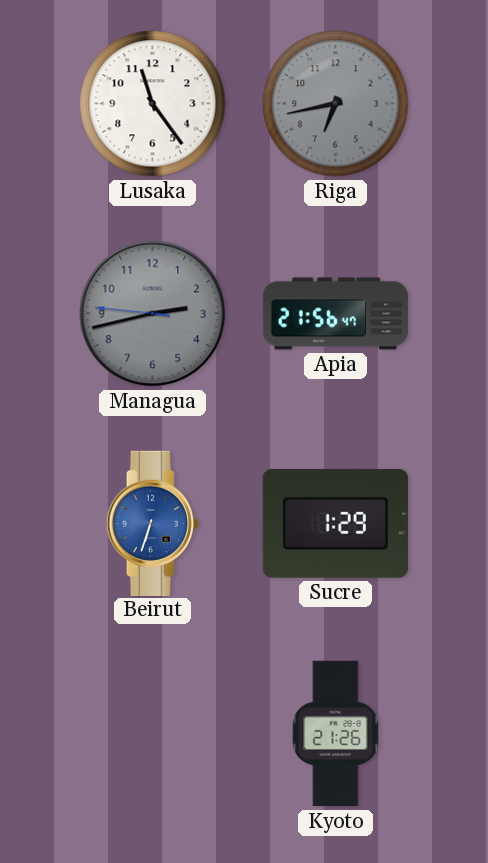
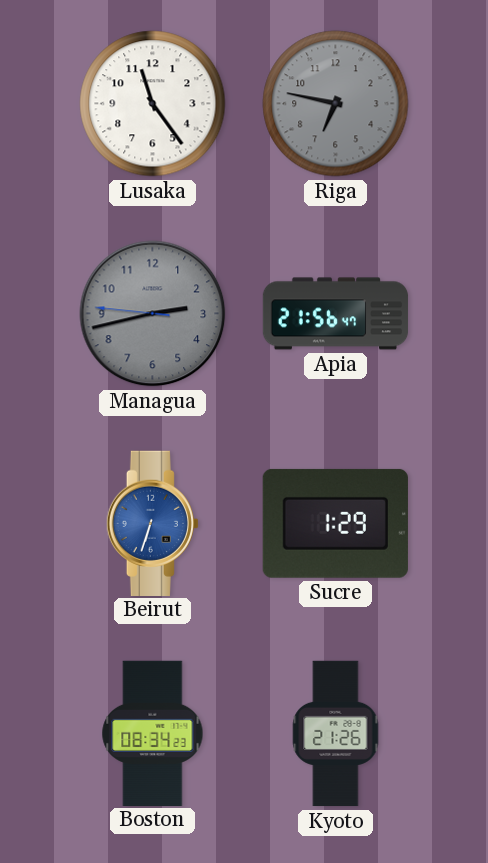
Riga: 6:43 -> 6:47
Boston: none -> 08:34
